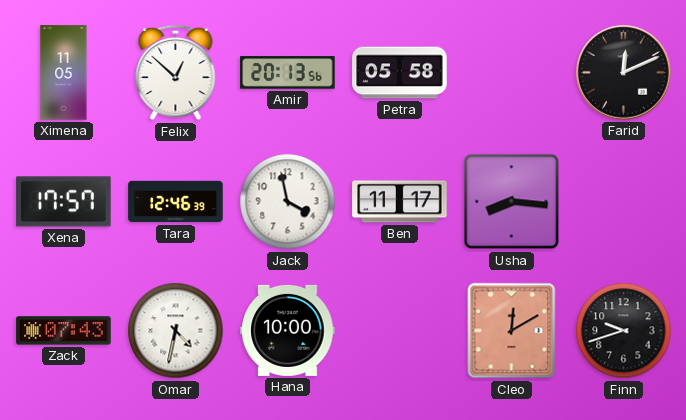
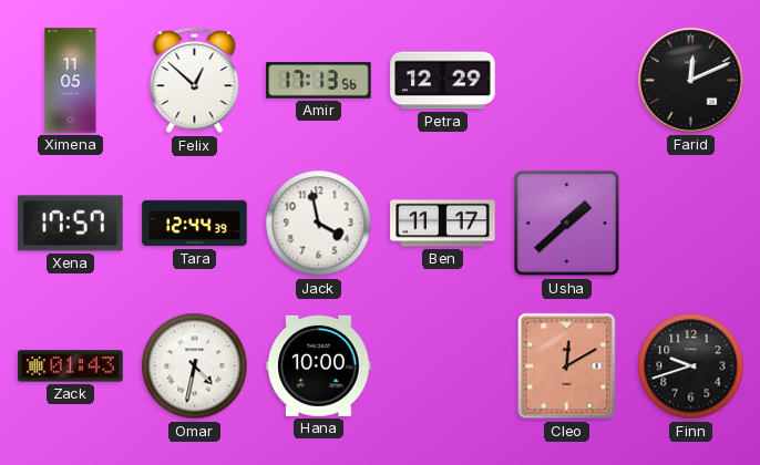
Amir: 20:13 -> 17:13
Petra: 05:58 -> 12:29
Tara: 12:46 -> 12:44
Usha: 8:16 -> 1:38
Zack: 07:43 -> 01:43
